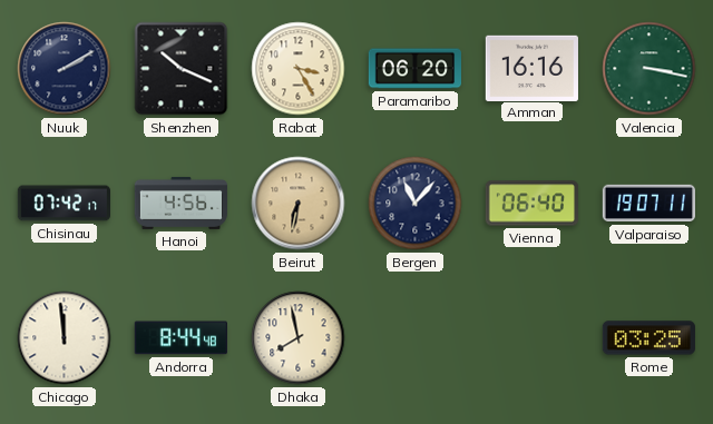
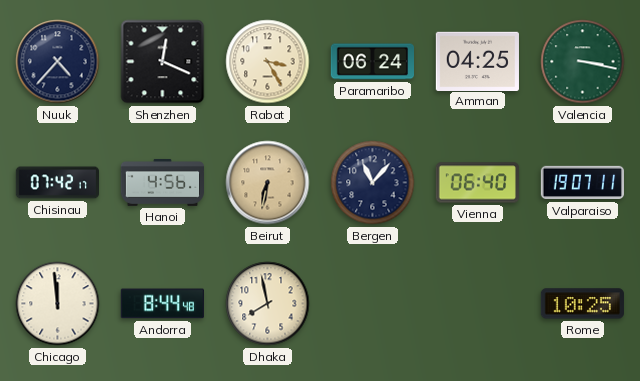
Nuuk: 2:10 -> 4:37
Shenzhen: 10:19 -> 12:19
Paramaribo: 06:20 -> 06:24
Amman: 16:16 -> 04:25
Rome: 03:25 -> 10:25
